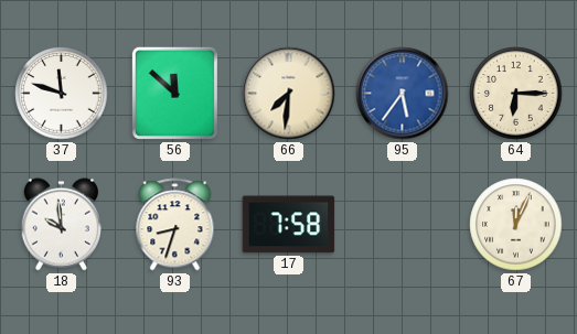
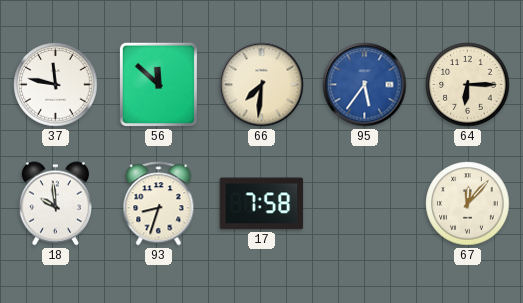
37: 11:48 -> 11:47
67: 12:04 -> 12:07
